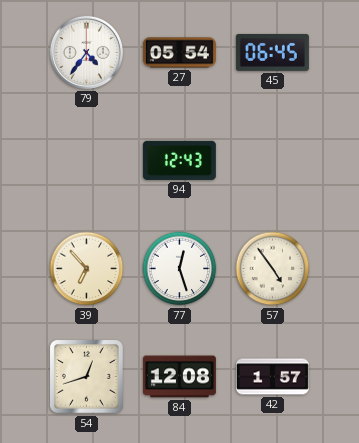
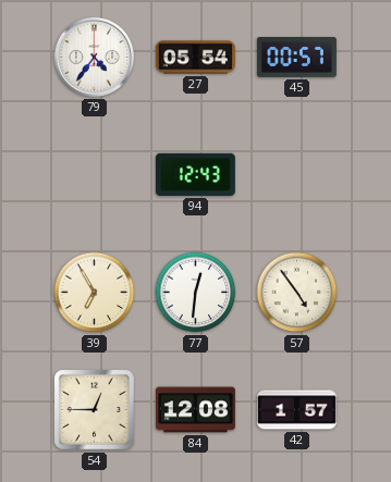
45: 06:45 -> 00:57
39: 6:53 -> 6:55
77: 12:27 -> 12:31
54: 12:42 -> 12:45
